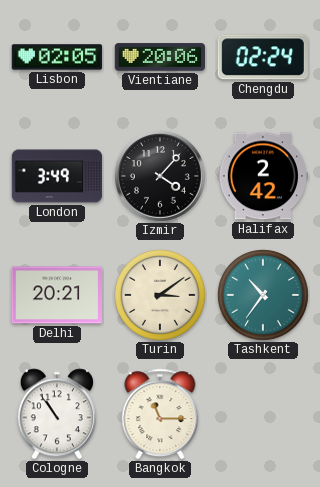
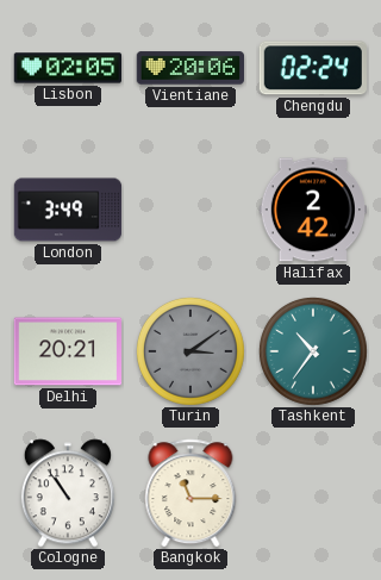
Izmir: 4:07 -> none
Turin dial: cream -> grey
